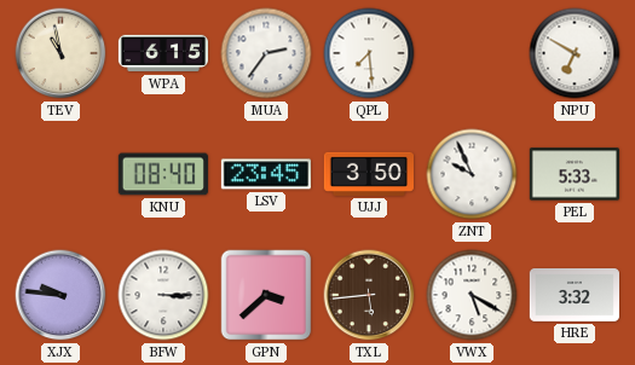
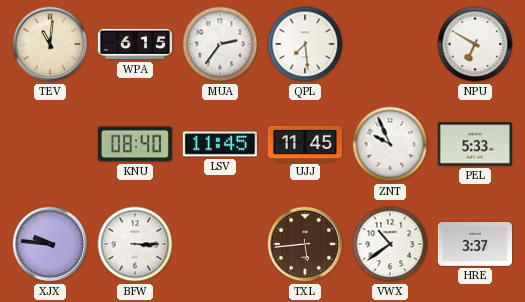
TEV: 10:58 -> 11:01
LSV: 23:45 -> 11:45
UJJ: 3:50 -> 11:45
GPN: 3:38 -> none
VWX: 5:20 -> 10:39
HRE: 3:32 -> 3:37
